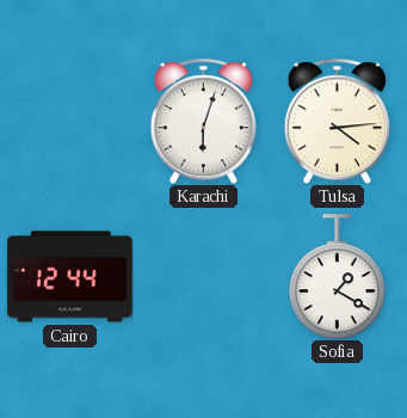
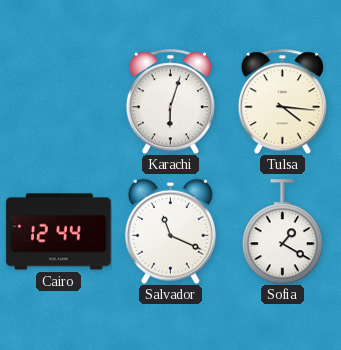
Tulsa: 4:14 -> 4:16
Salvador: none -> 11:19
